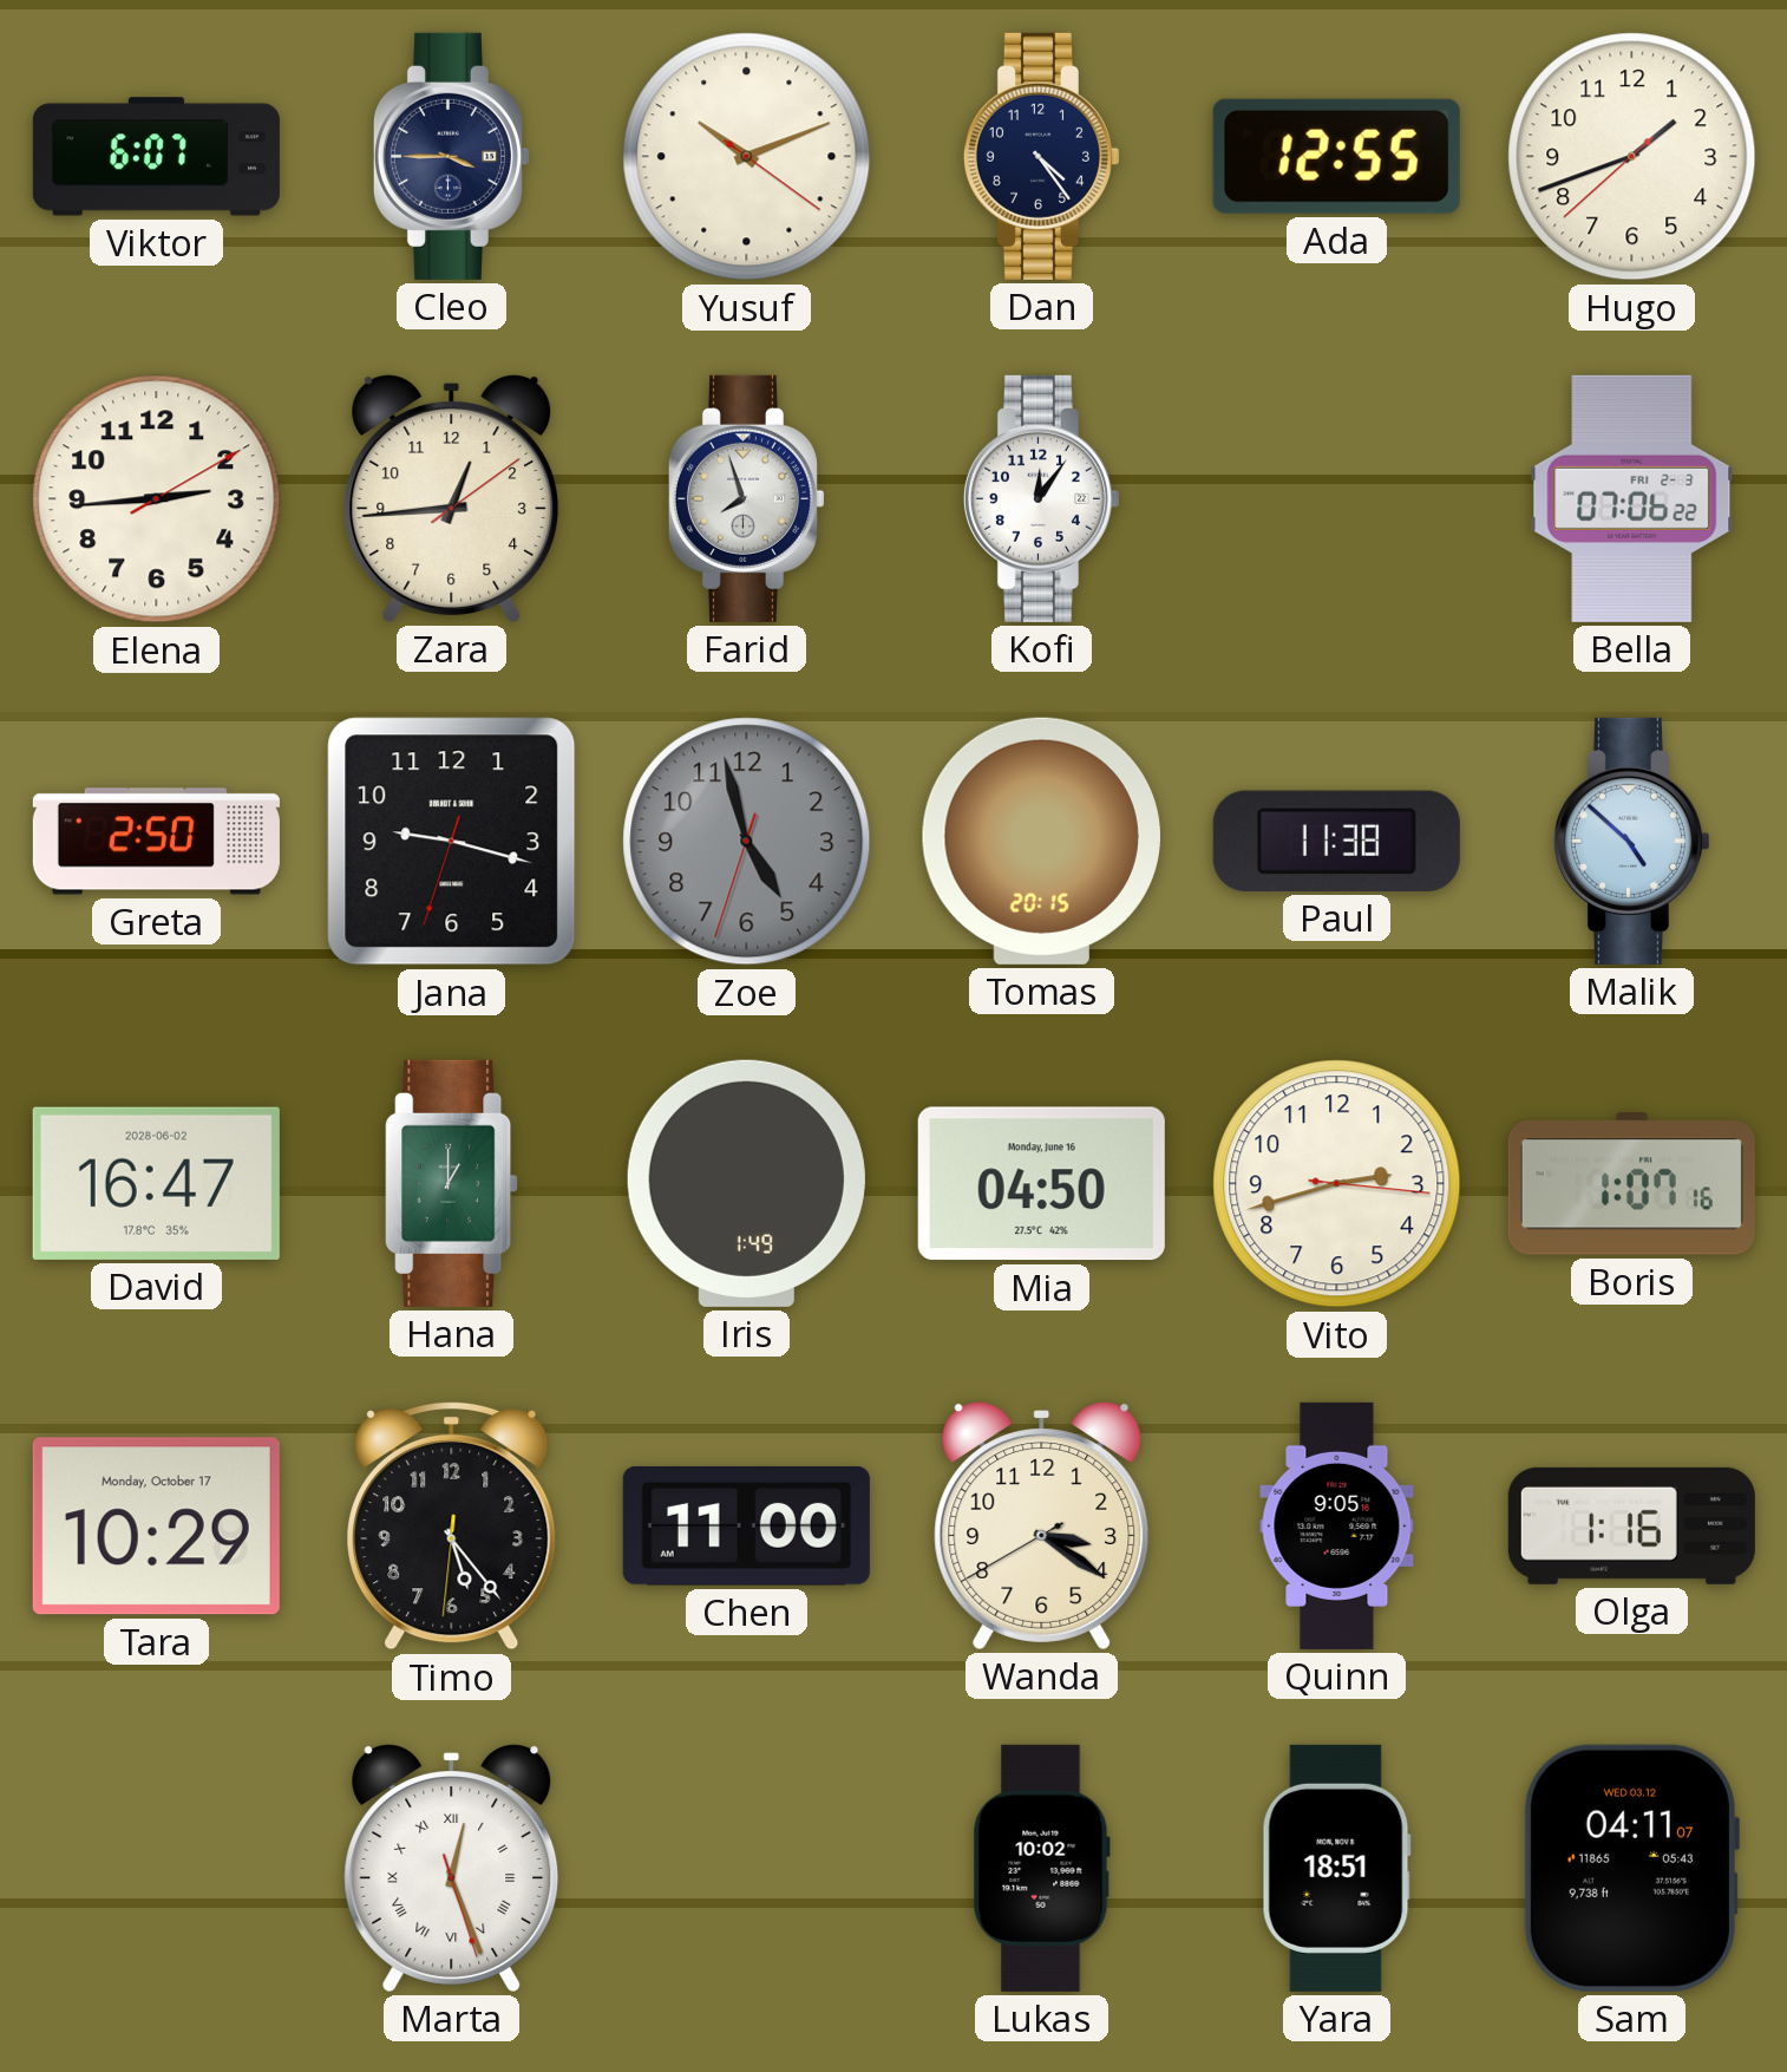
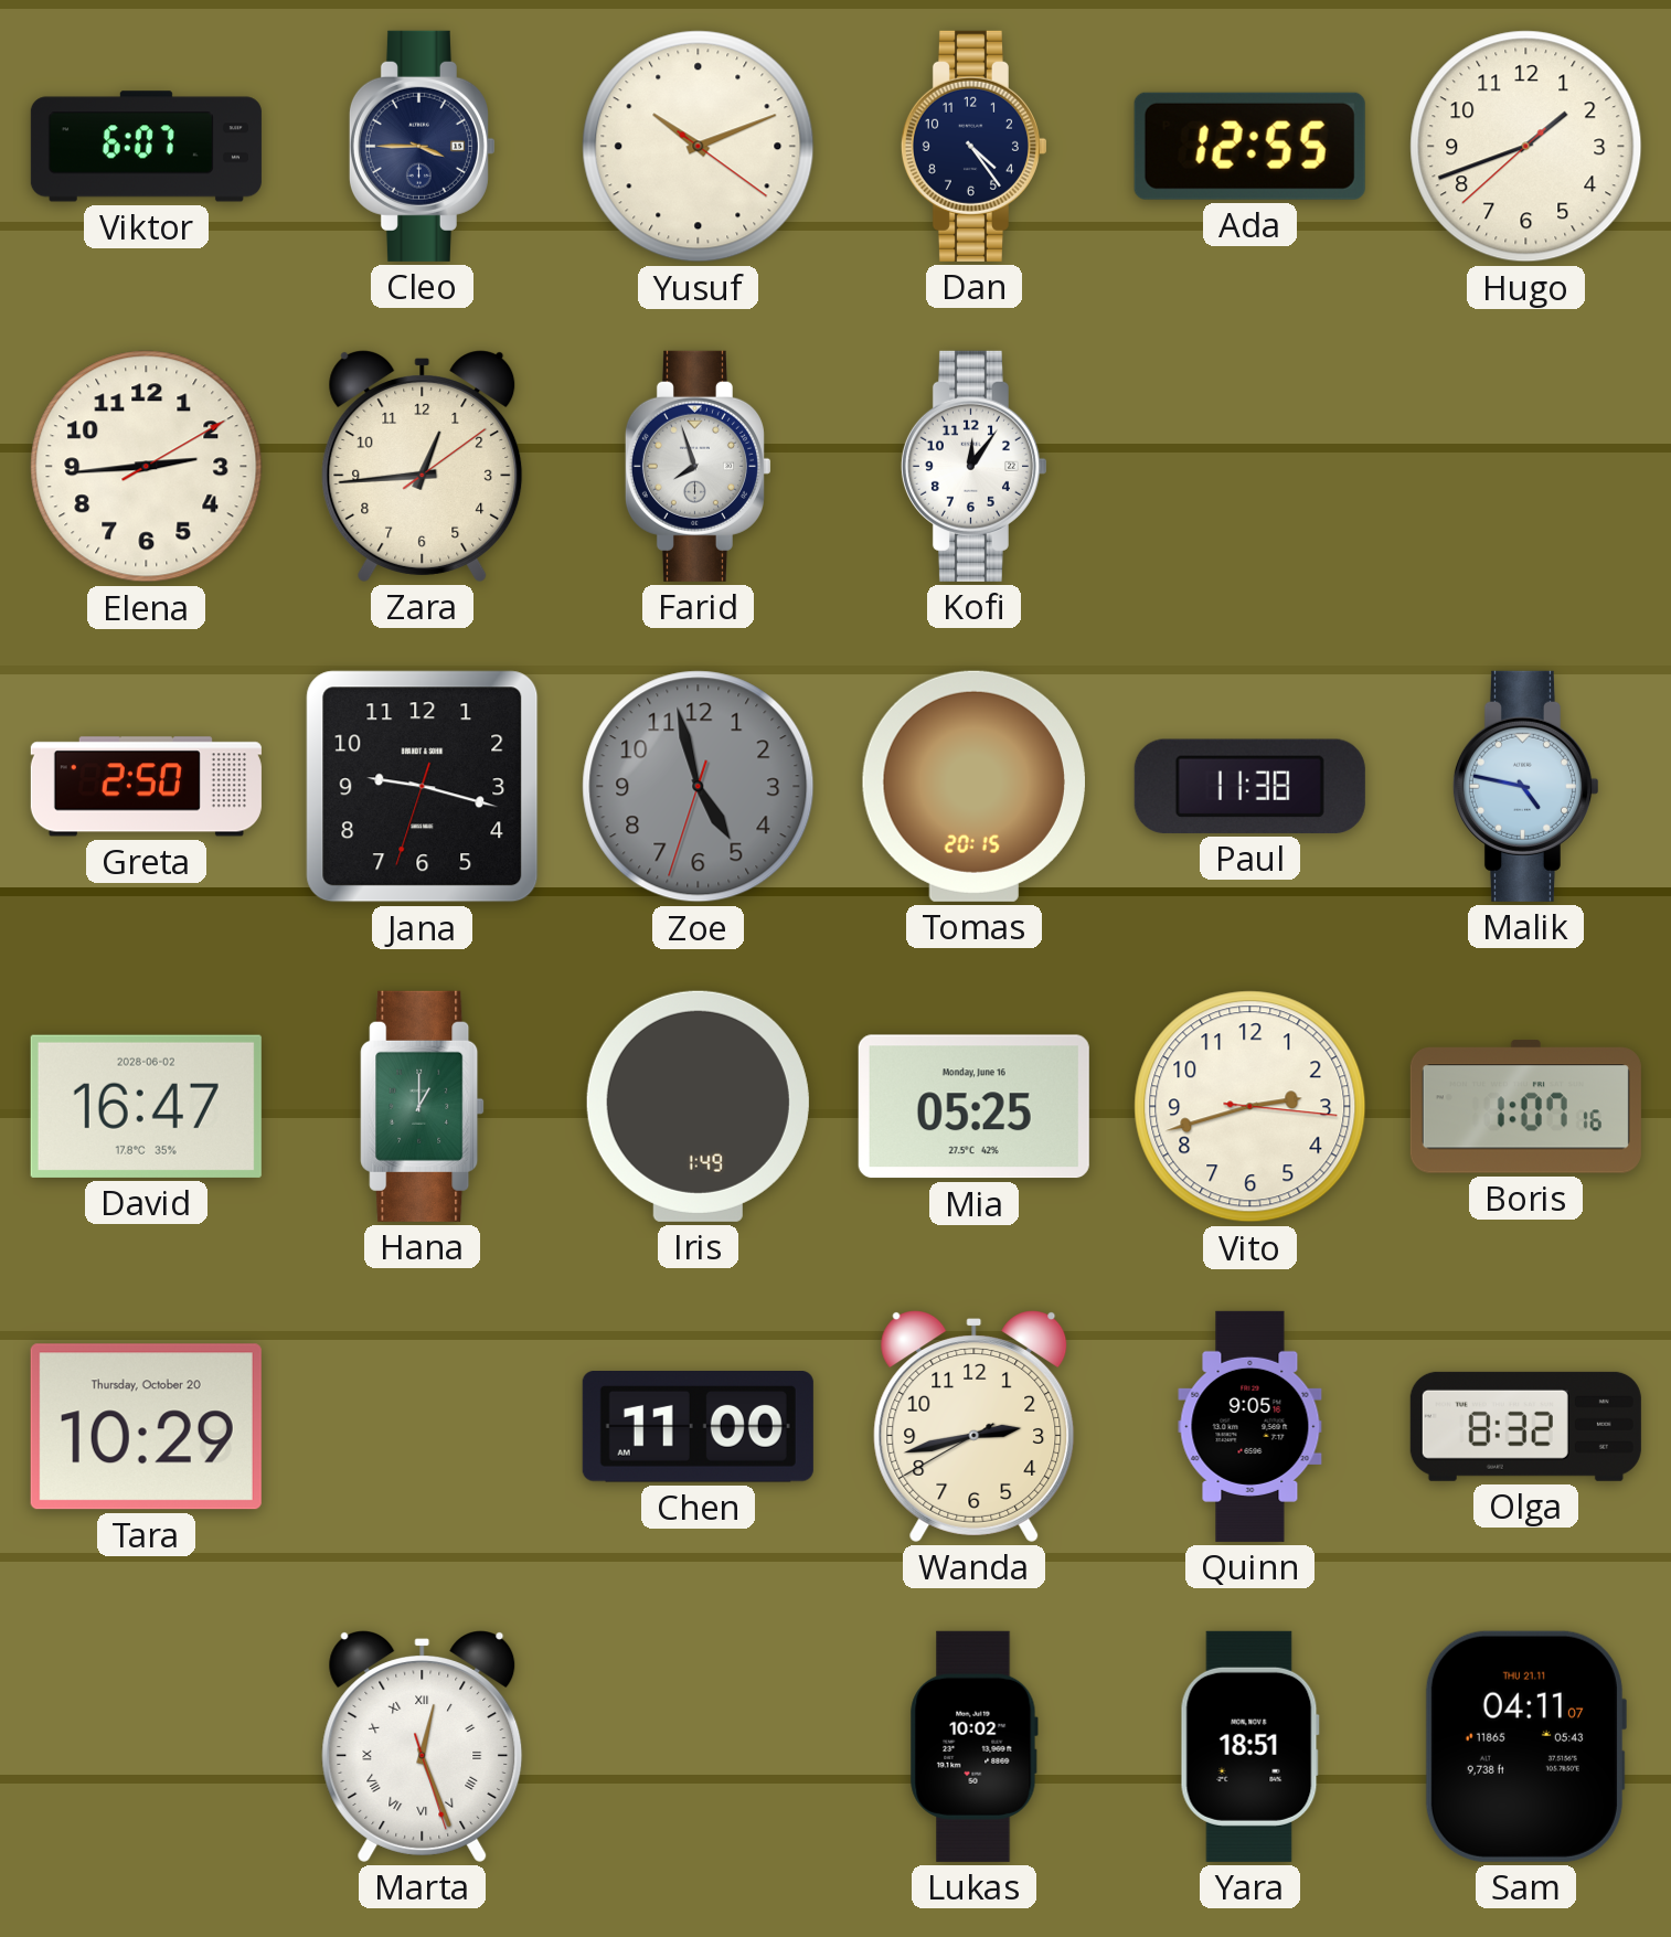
Bella: 07:06 -> none
Malik: 4:52 -> 4:47
Mia: 04:50 -> 05:25
Tara date: Monday, October 17 -> Thursday, October 20
Timo: 5:23 -> none
Wanda: 3:20 -> 2:42
Olga: 1:16 -> 8:32
Sam date: WED 03.12 -> THU 21.11
